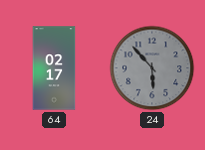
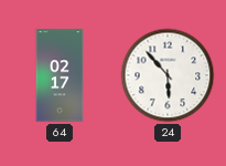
24 dial: grey -> white
